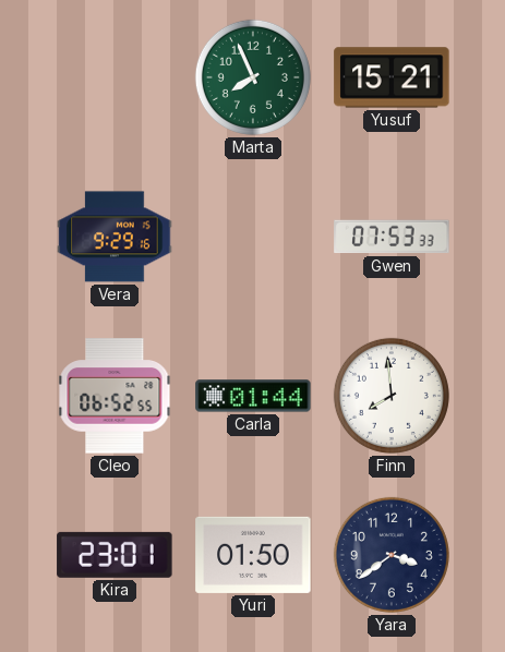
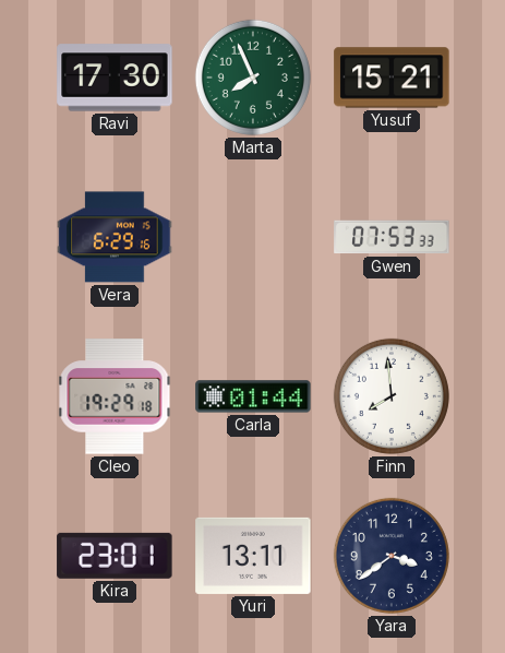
Ravi: none -> 17:30
Vera: 9:29 -> 6:29
Cleo: 06:52 -> 19:29
Yuri: 01:50 -> 13:11
